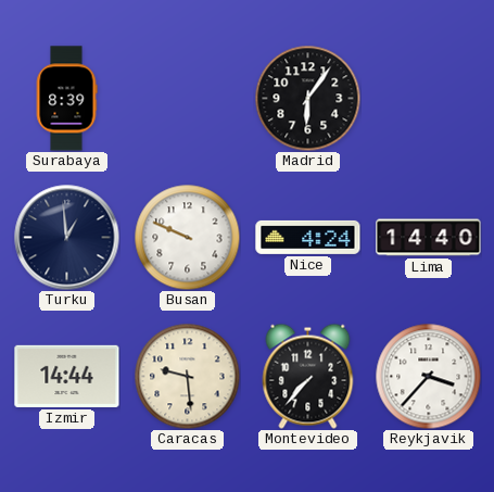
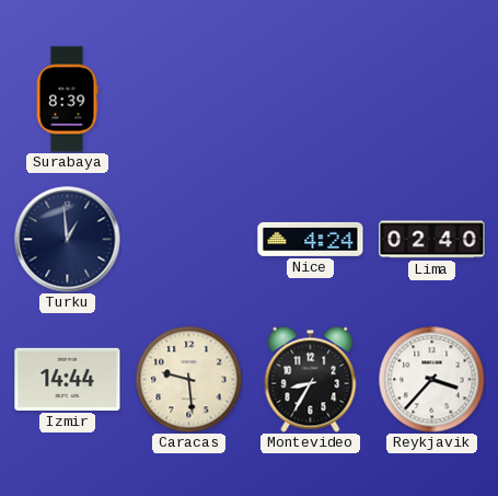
Madrid: 6:06 -> none
Busan: 9:49 -> none
Lima: 14:40 -> 02:40
Montevideo: 7:37 -> 8:35
